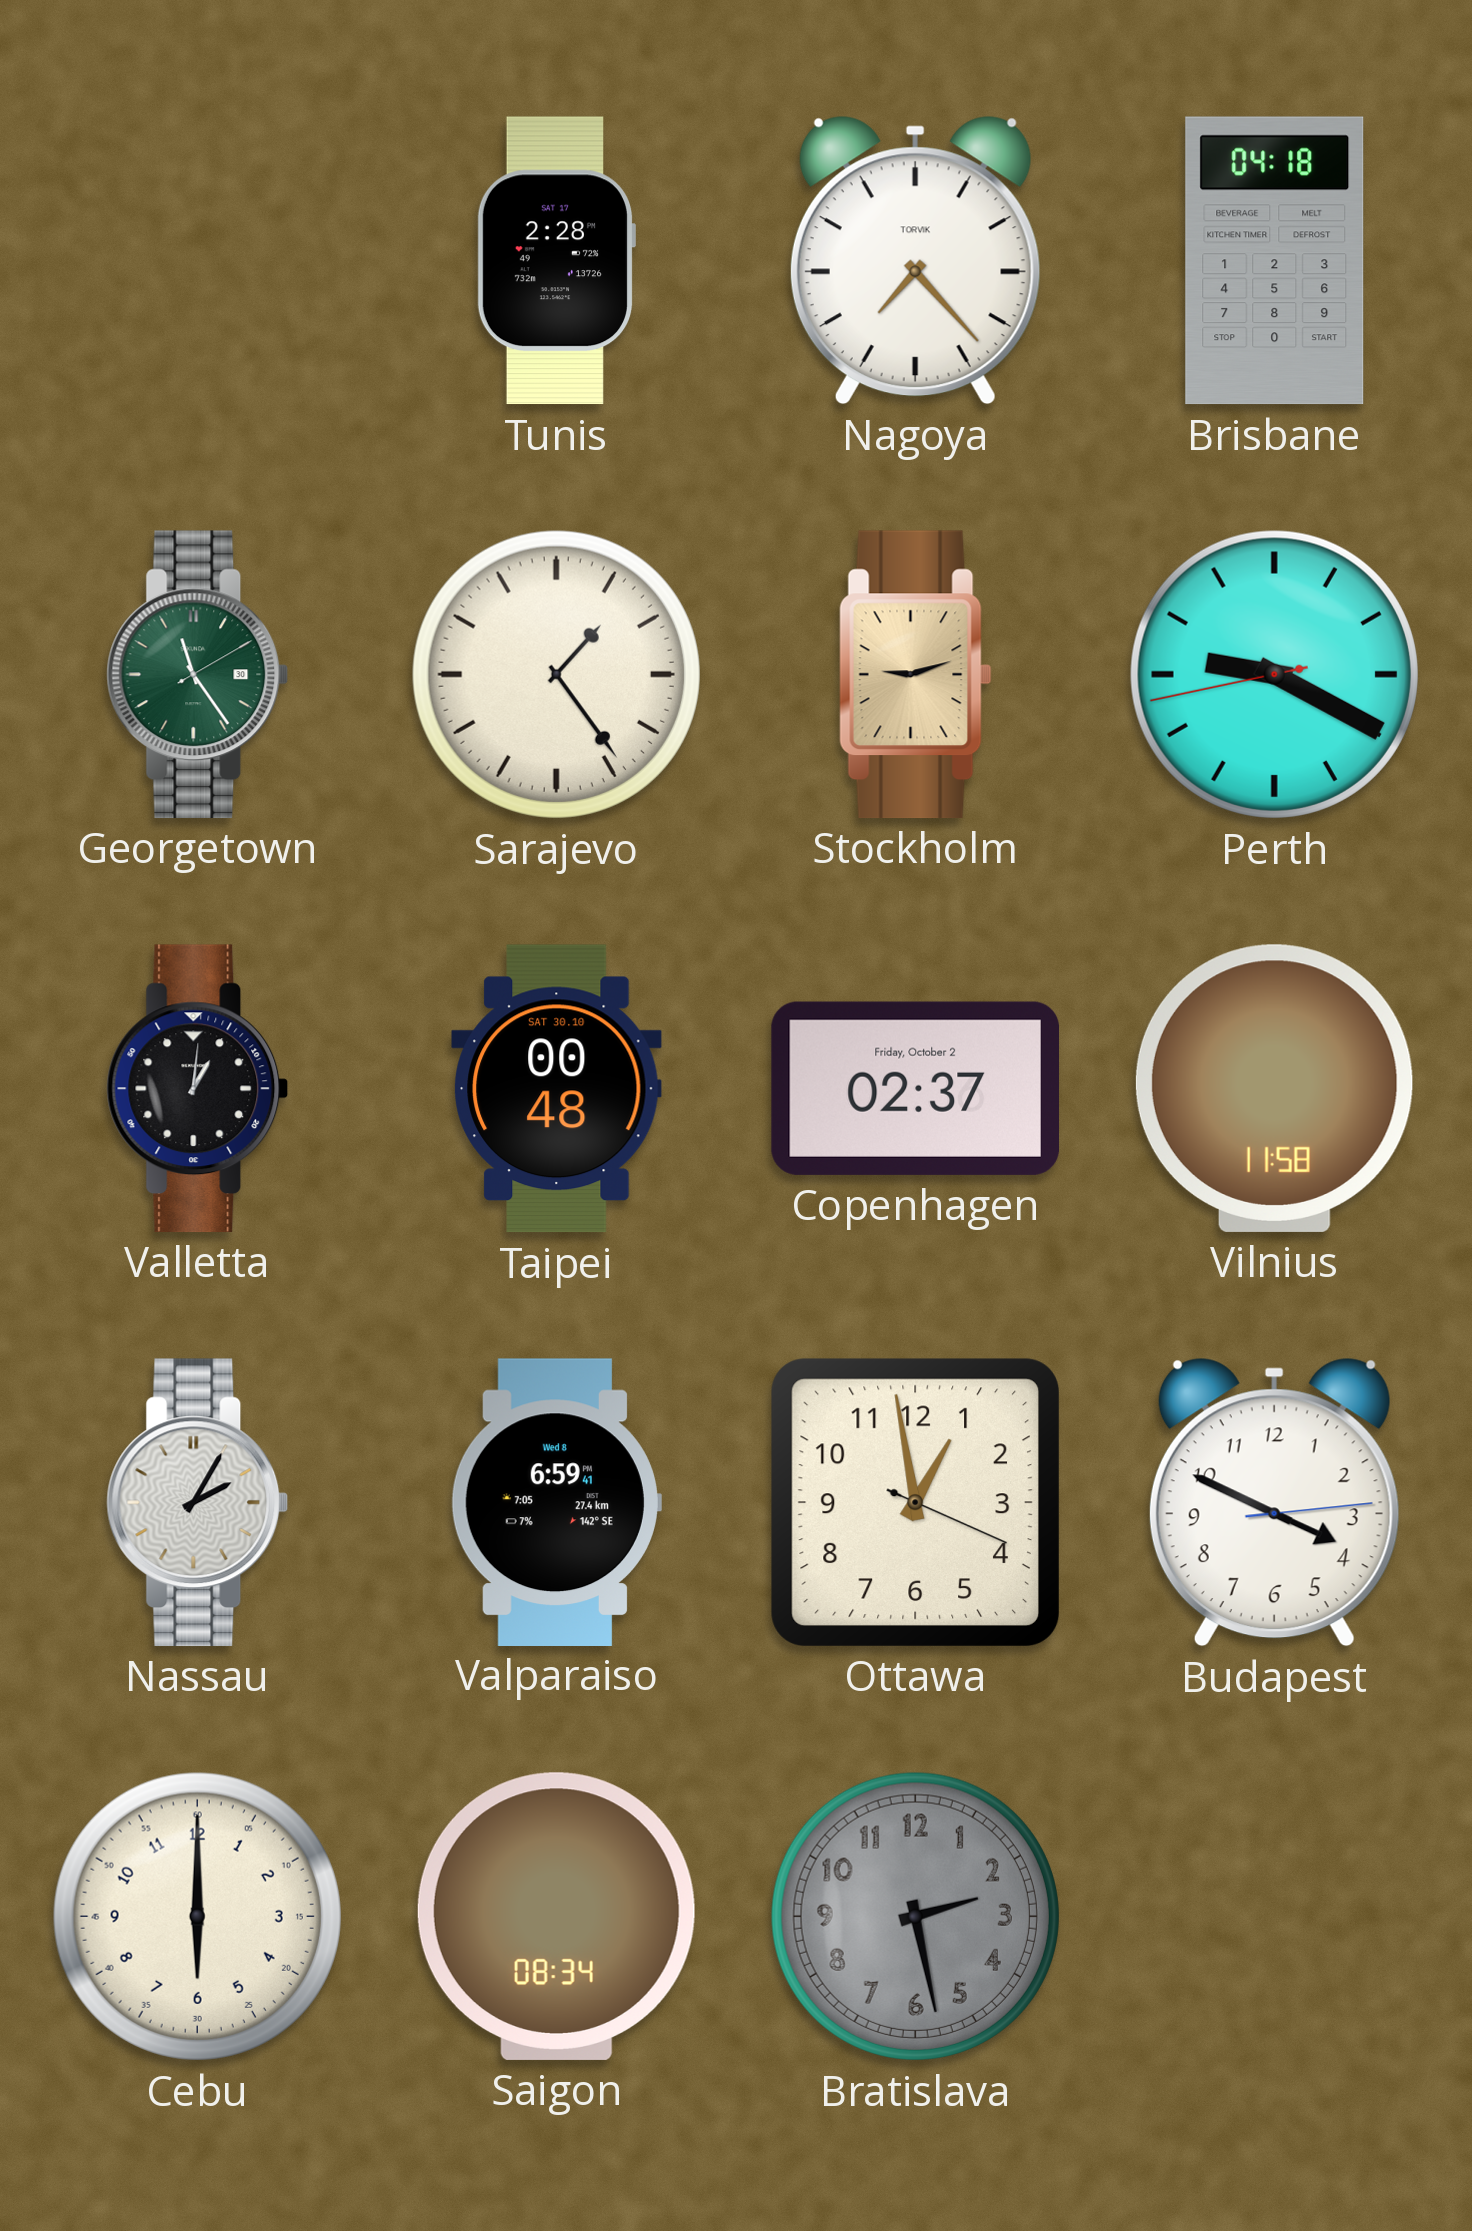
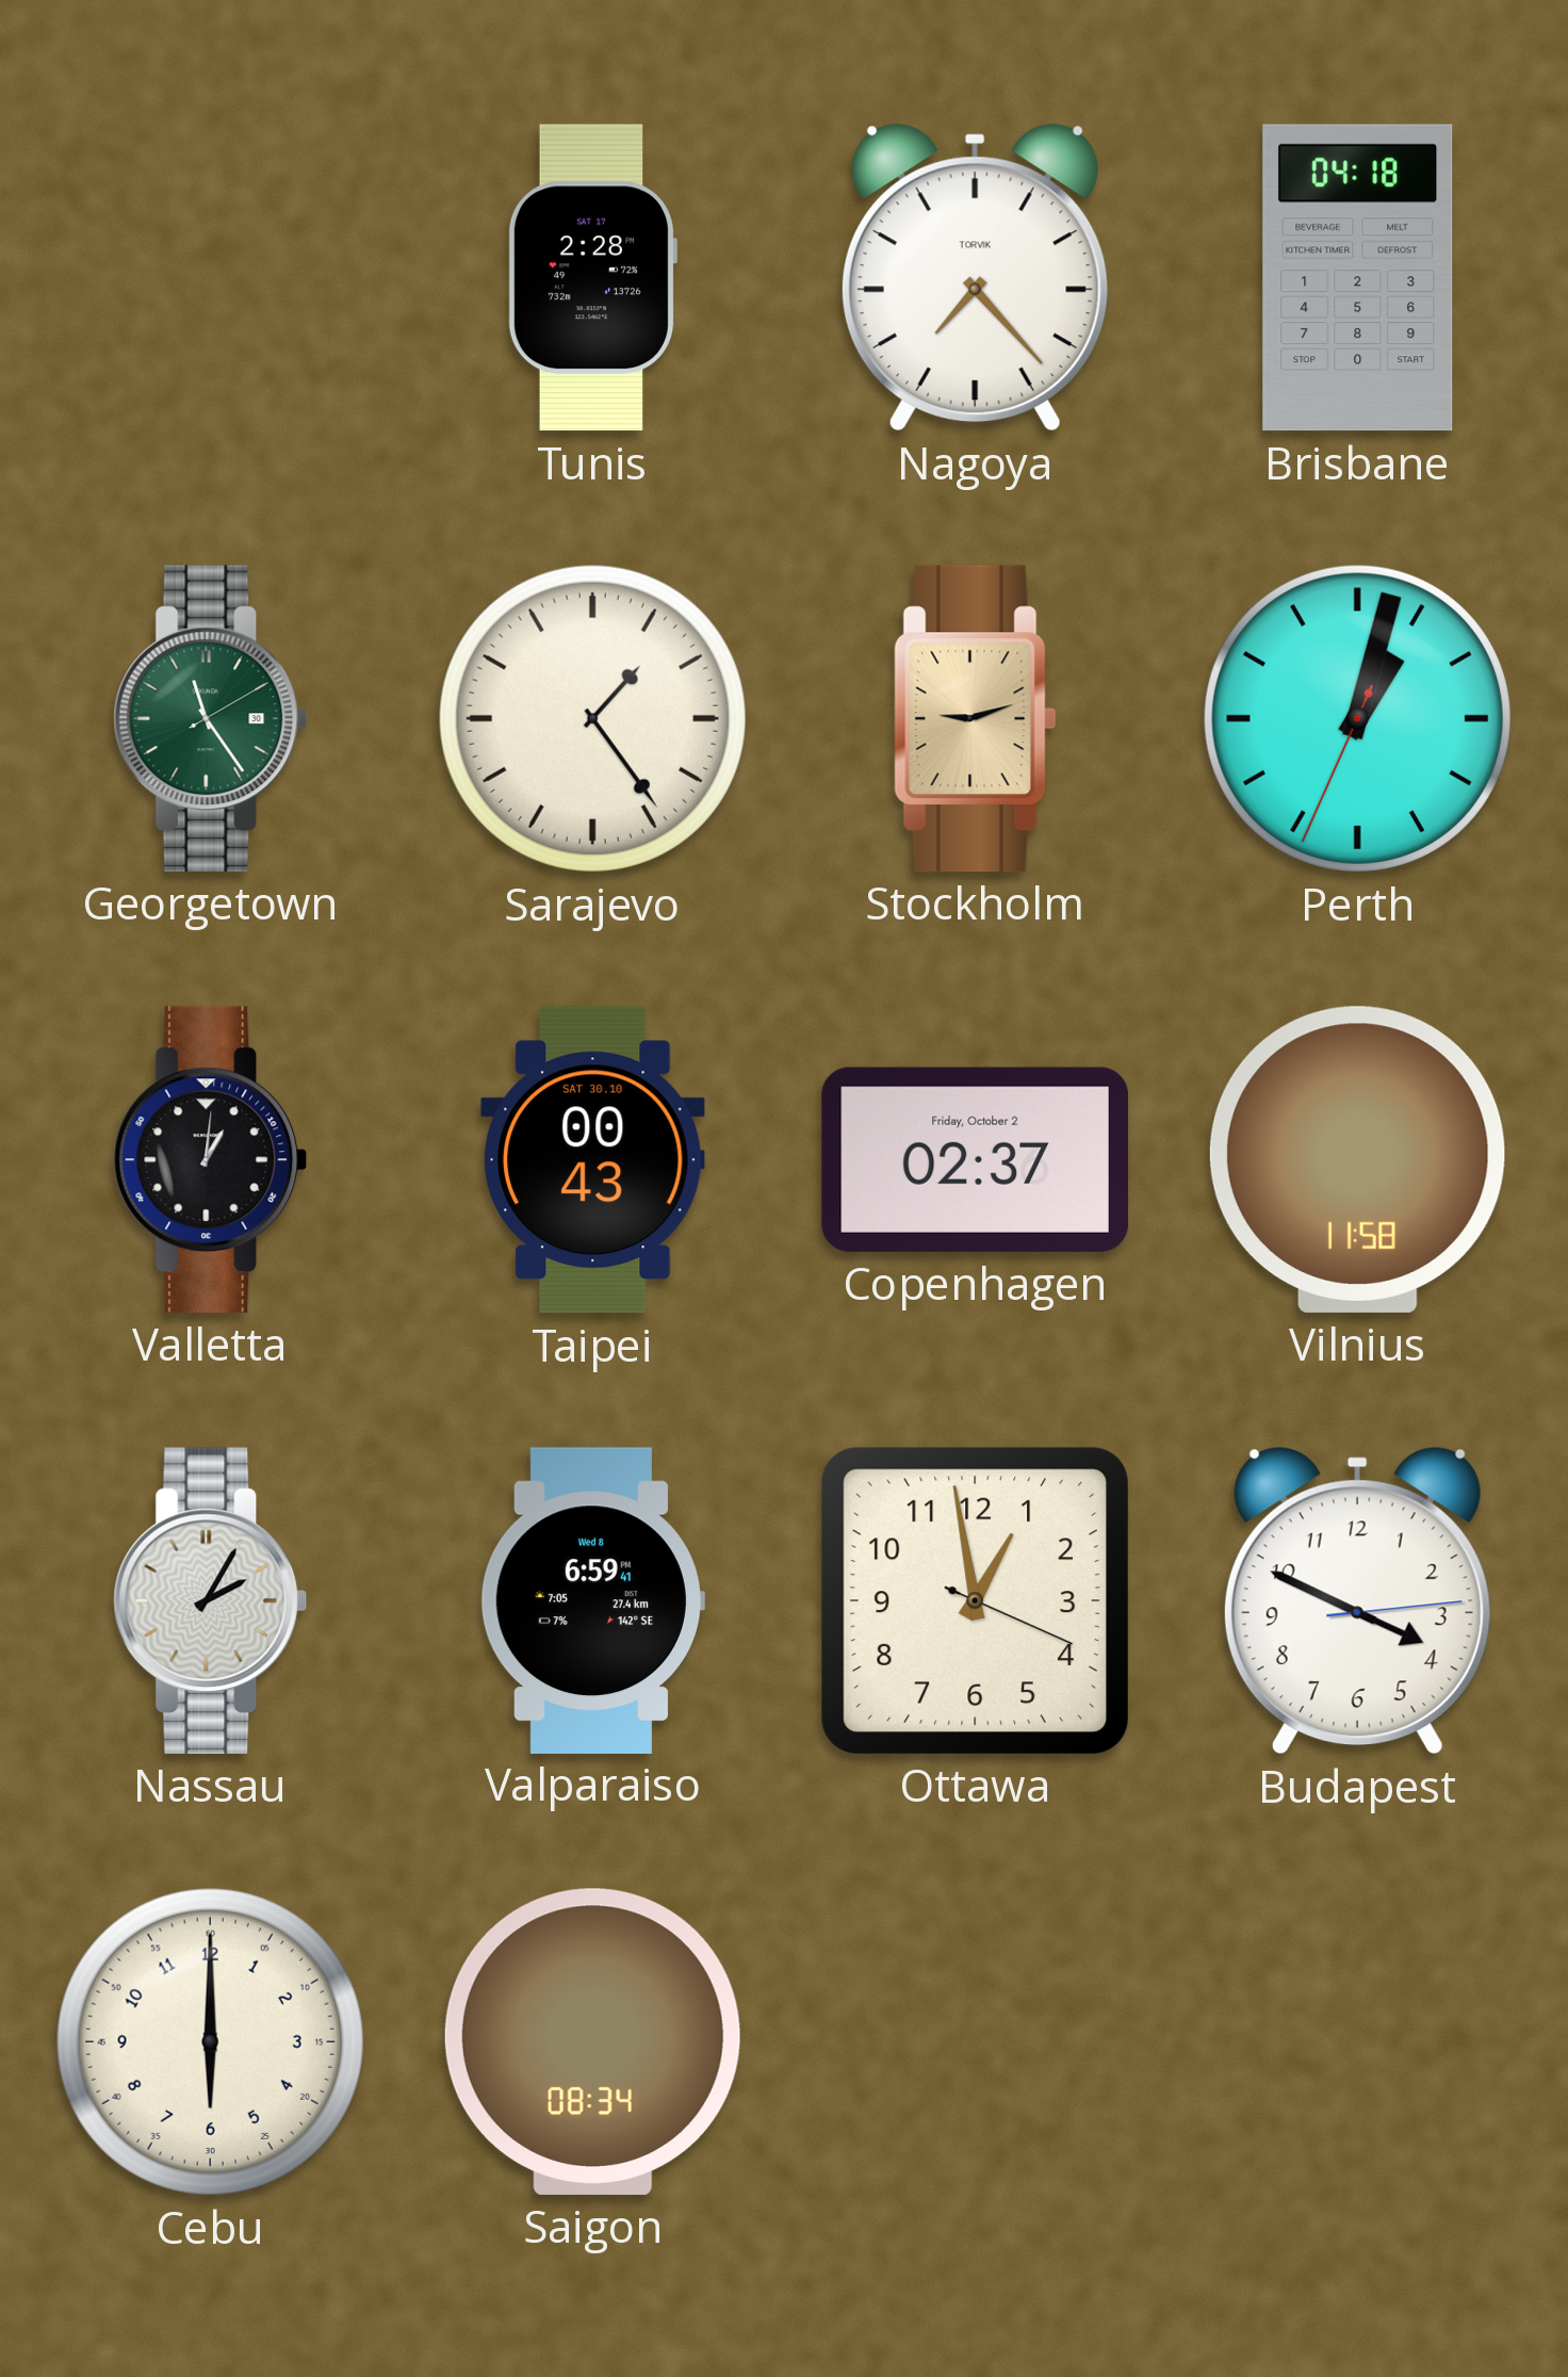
Perth: 9:19 -> 1:02
Taipei: 00:48 -> 00:43
Bratislava: 2:28 -> none
